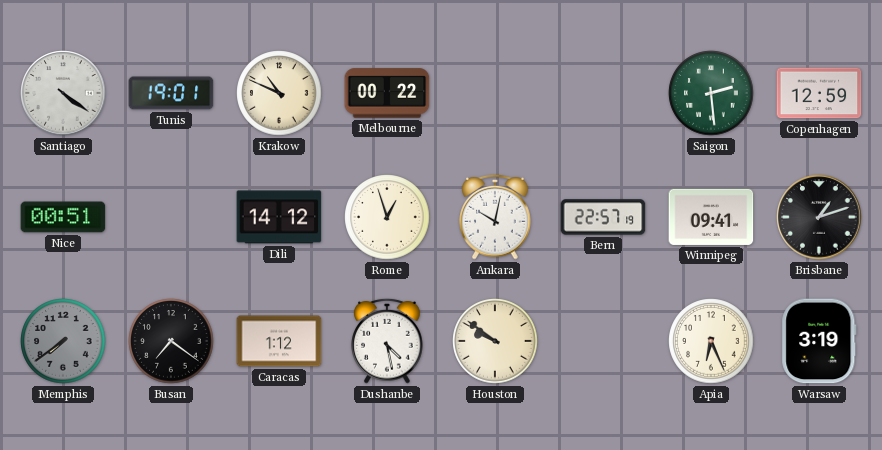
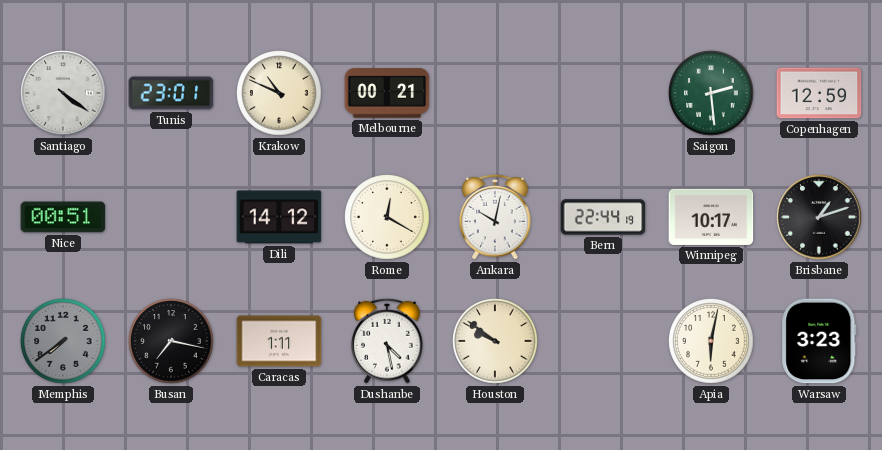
Tunis: 19:01 -> 23:01
Melbourne: 00:22 -> 00:21
Rome: 12:57 -> 12:20
Bern: 22:57 -> 22:44
Winnipeg: 09:41 -> 10:17
Busan: 7:21 -> 7:17
Caracas: 1:12 -> 1:11
Apia: 6:26 -> 6:02
Warsaw: 3:19 -> 3:23
